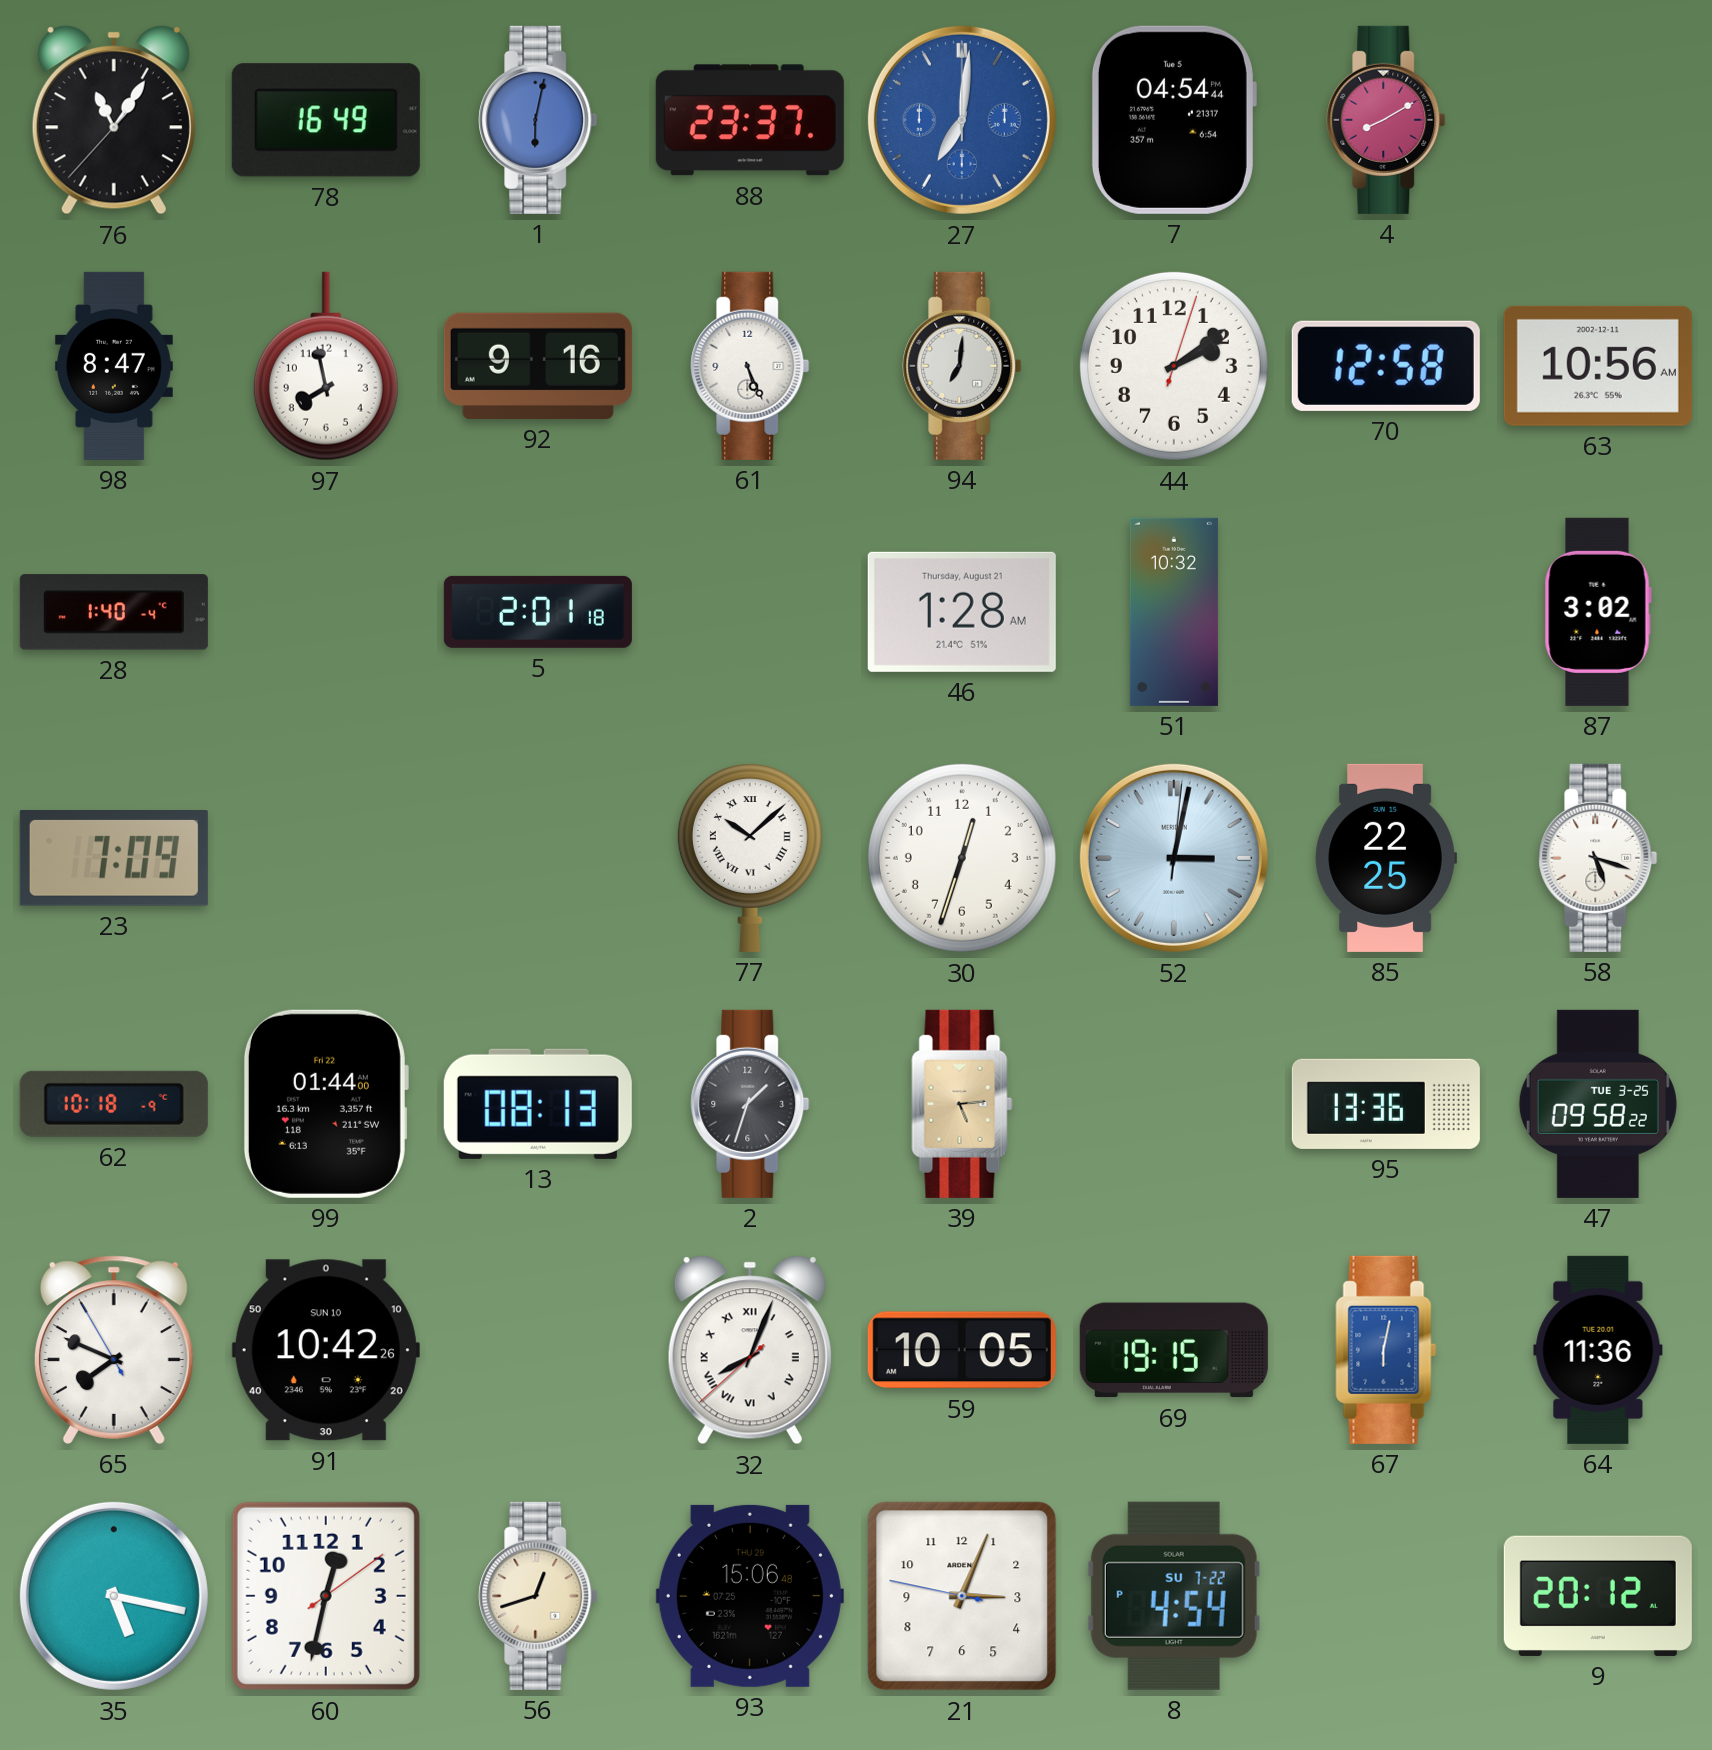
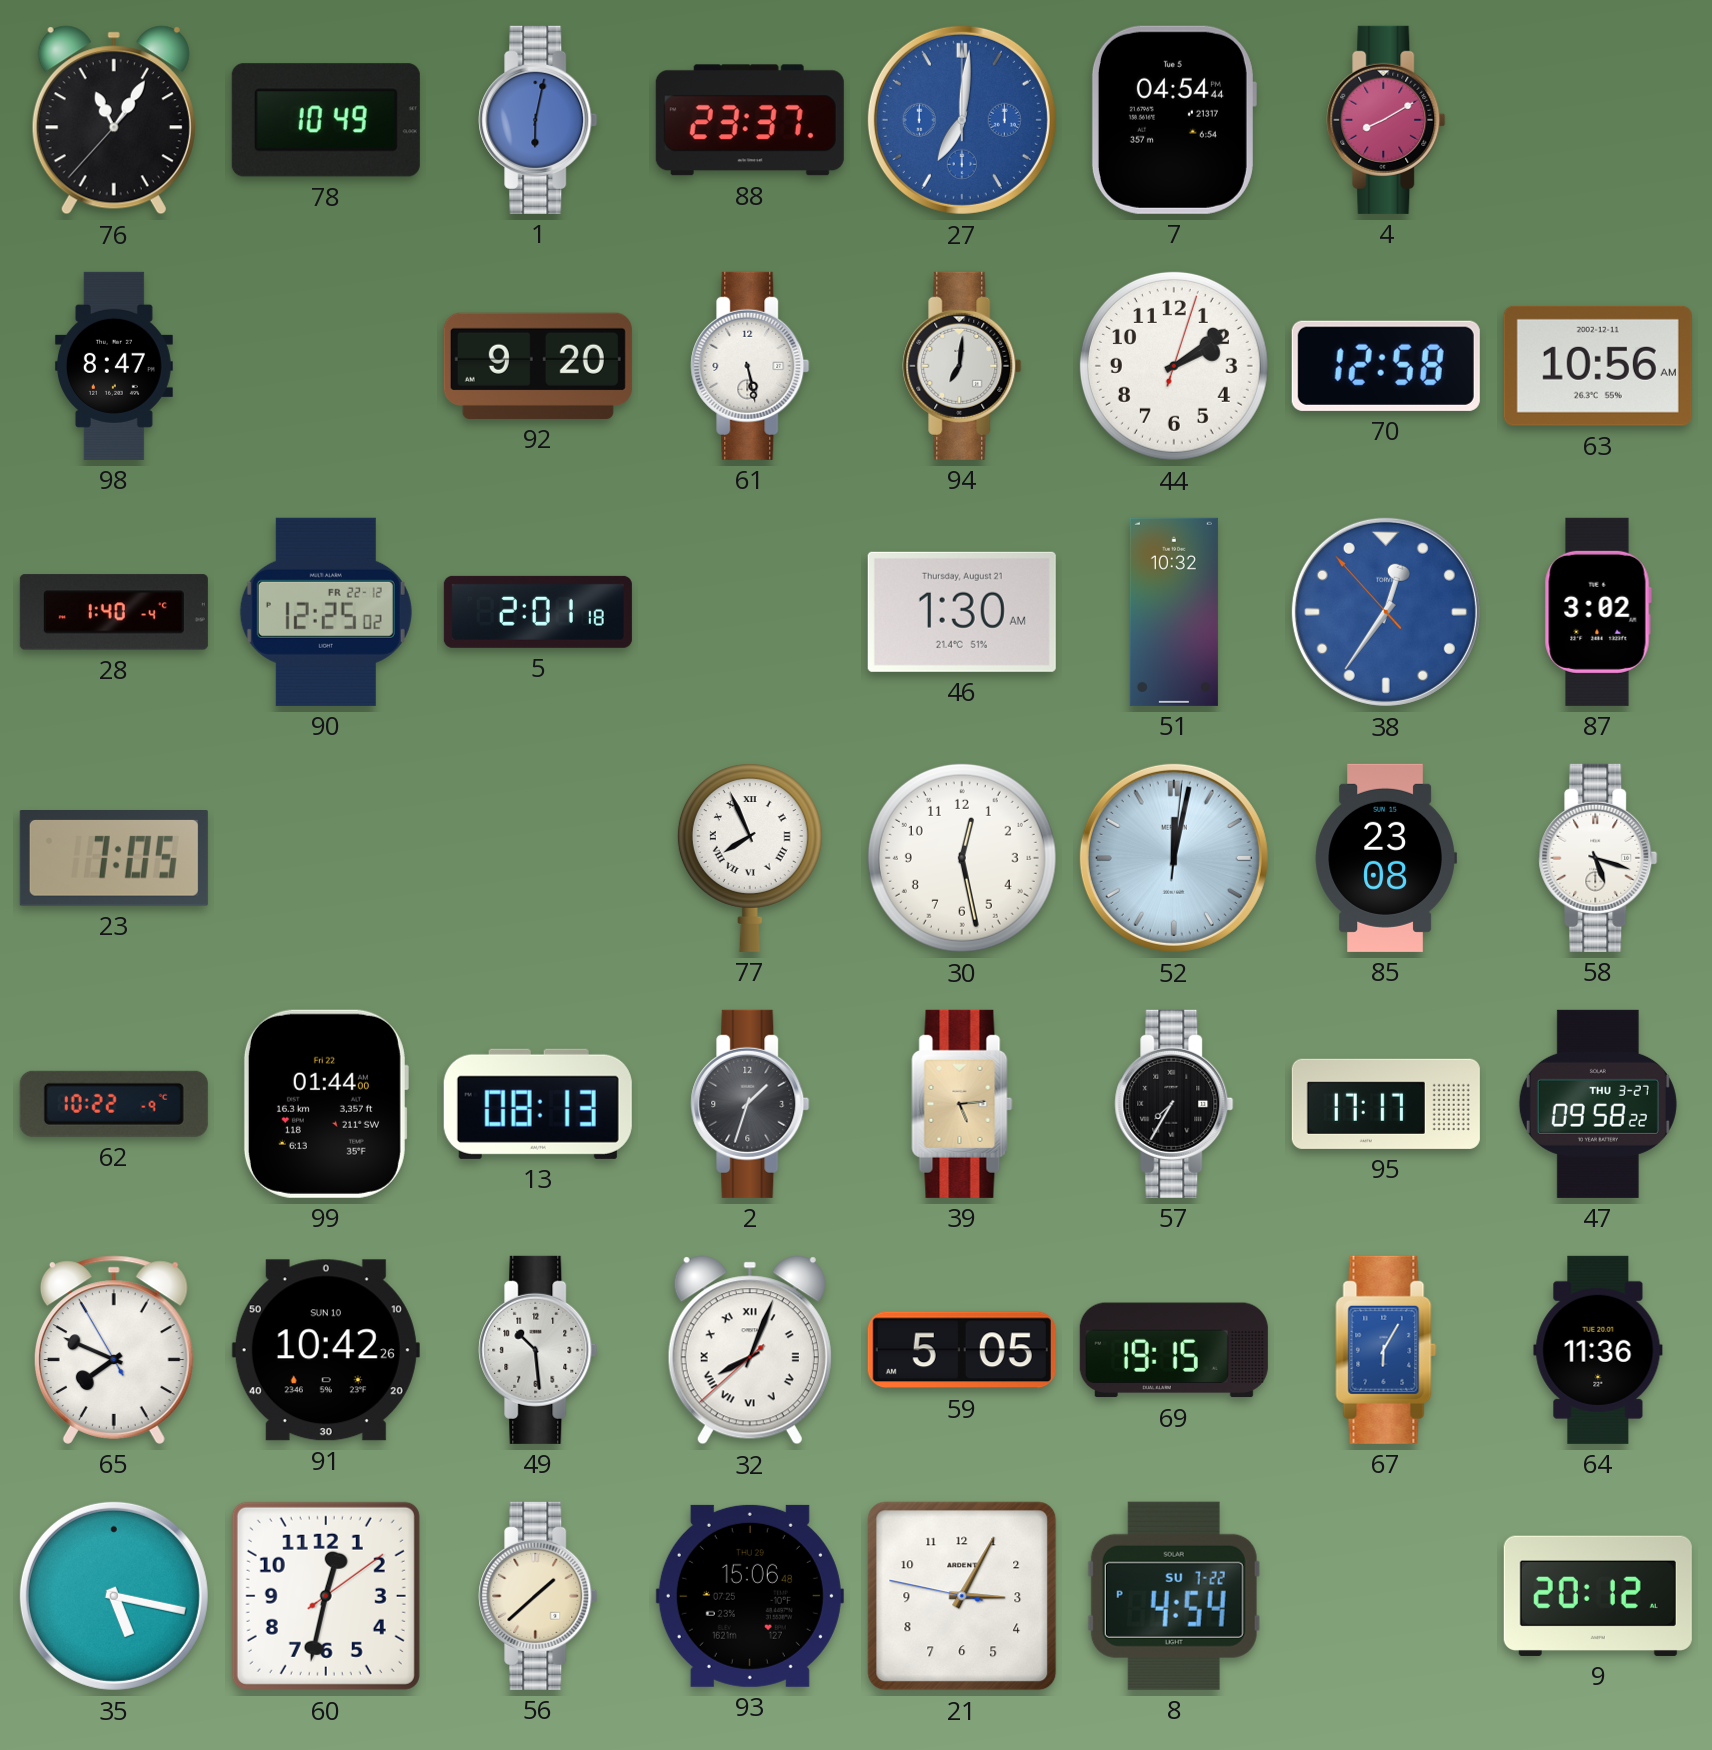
78: 16:49 -> 10:49
97: 7:58 -> none
92: 9:16 -> 9:20
61: 5:26 -> 5:28
90: none -> 12:25
46: 1:28 -> 1:30
38: none -> 12:35
23: 7:09 -> 7:05
77: 10:08 -> 7:56
30: 12:33 -> 12:28
52: 3:02 -> 12:02
85: 22:25 -> 23:08
62: 10:18 -> 10:22
57: none -> 7:35
95: 13:36 -> 17:17
47 date: TUE 3-25 -> THU 3-27
49: none -> 10:29
59: 10:05 -> 5:05
67: 6:02 -> 6:05
56: 12:42 -> 1:38
21: 3:03 -> 3:04
